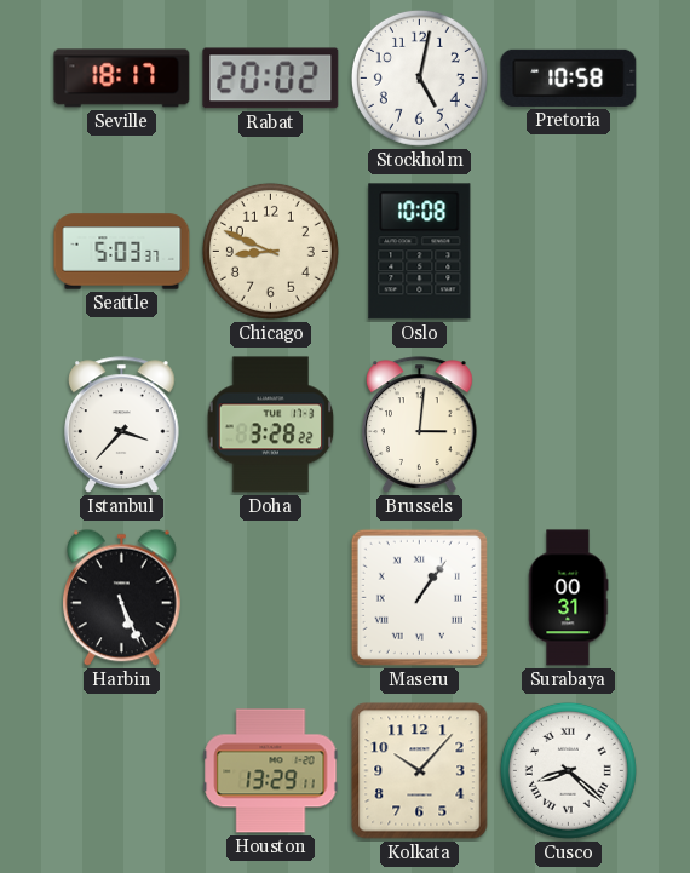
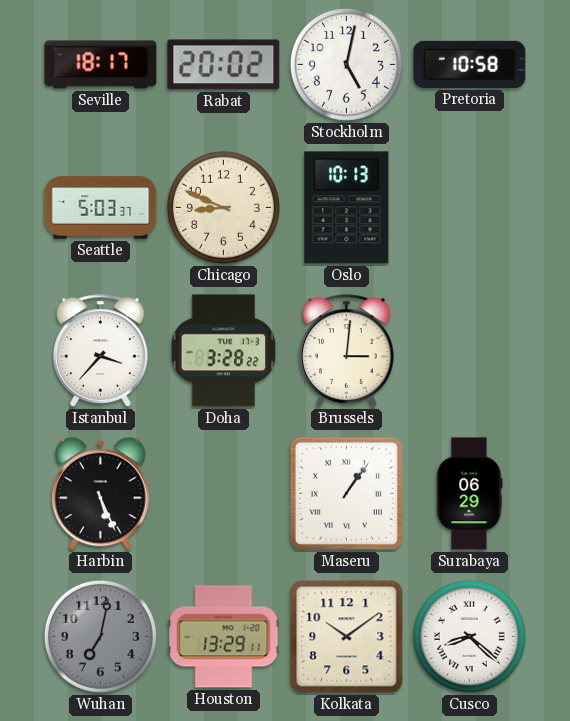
Oslo: 10:08 -> 10:13
Surabaya: 00:31 -> 06:29
Wuhan: none -> 7:02
Kolkata: 10:07 -> 10:09
